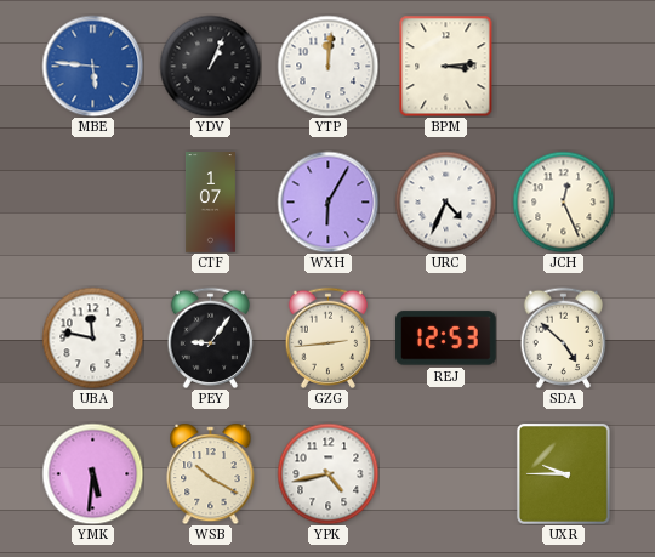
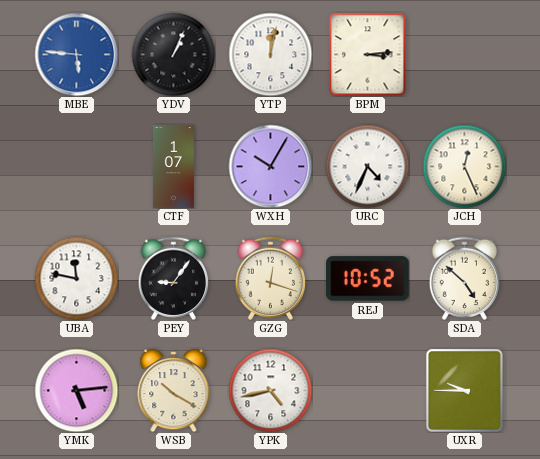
YTP: 12:01 -> 12:02
WXH: 6:05 -> 10:05
GZG: 2:44 -> 12:18
REJ: 12:53 -> 10:52
YMK: 5:31 -> 5:14
